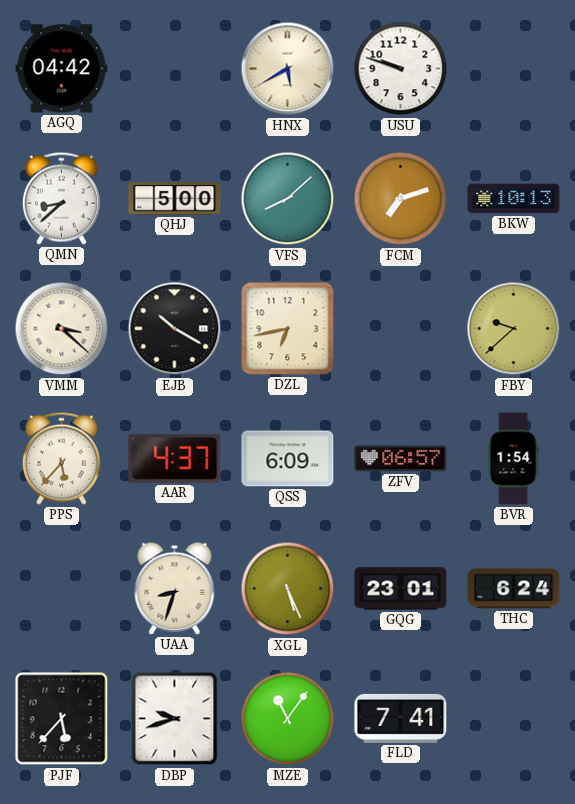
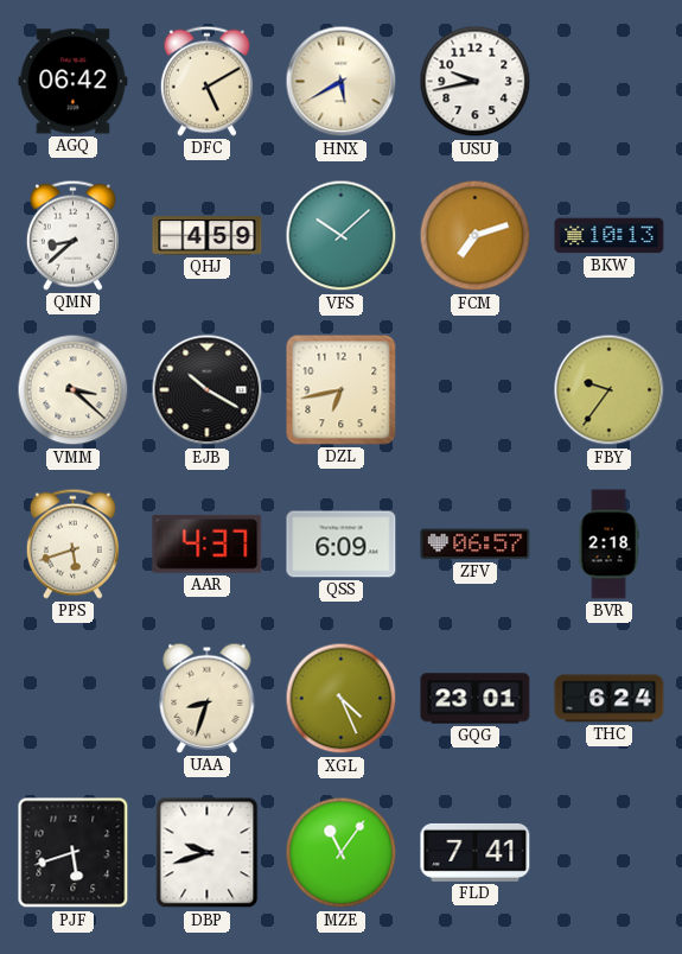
AGQ: 04:42 -> 06:42
DFC: none -> 5:10
USU: 9:48 -> 9:43
QHJ: 5:00 -> 4:59
VFS: 8:08 -> 10:08
FBY: 9:38 -> 9:36
PPS: 5:37 -> 5:42
BVR: 1:54 -> 2:18
XGL: 5:26 -> 4:26
PJF: 5:37 -> 5:42
